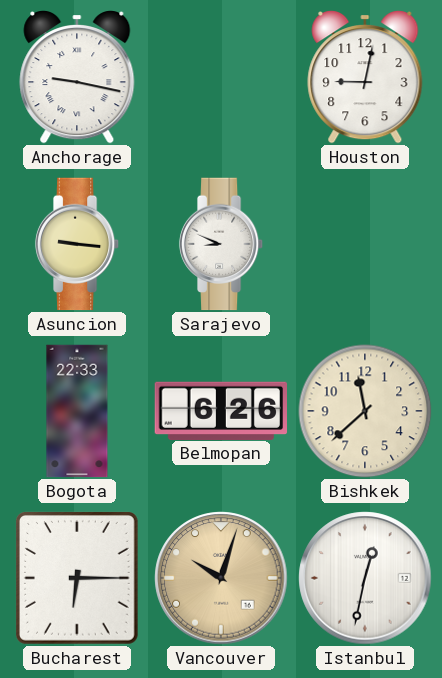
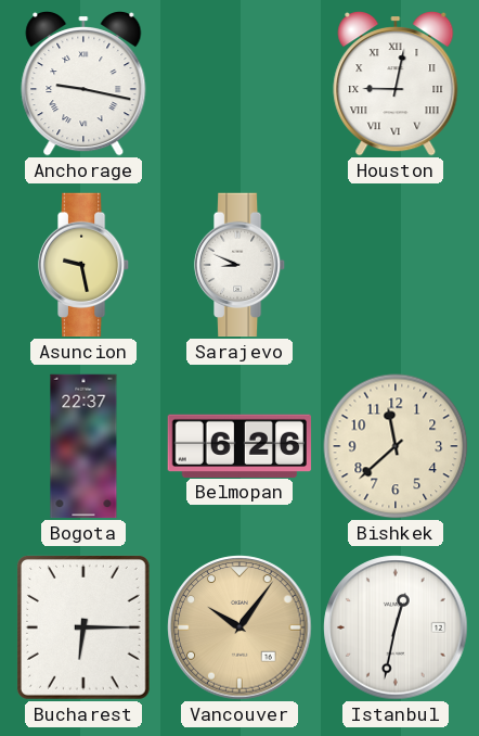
Houston numerals: Arabic -> Roman
Asuncion: 9:16 -> 9:28
Bogota: 22:33 -> 22:37
Vancouver: 10:03 -> 10:06
